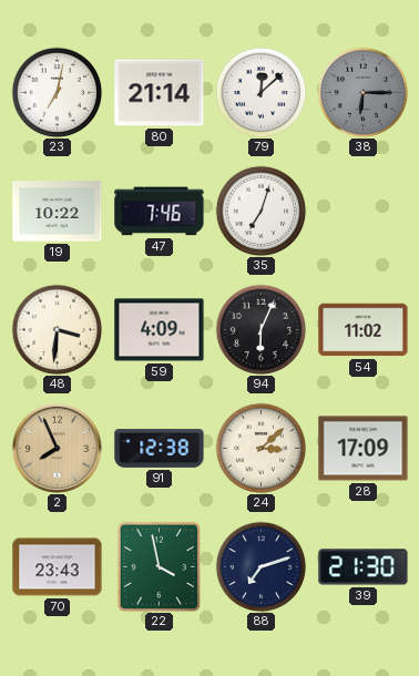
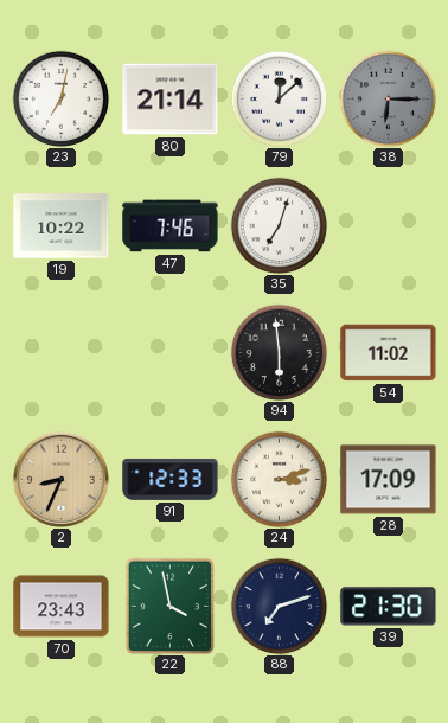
48: 3:31 -> none
59: 4:09 -> none
94: 6:04 -> 5:59
2: 7:56 -> 8:34
91: 12:38 -> 12:33
24: 3:08 -> 3:12
